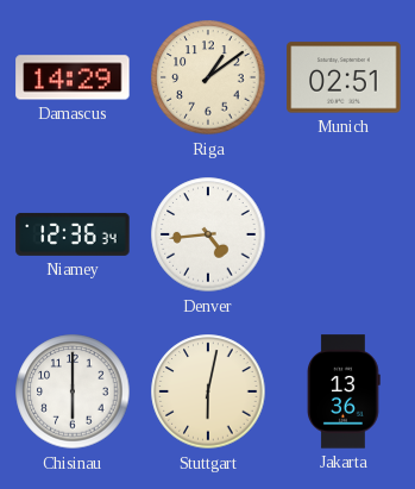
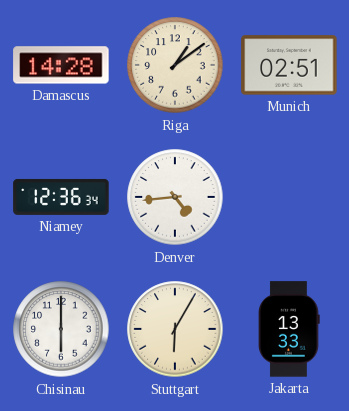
Damascus: 14:29 -> 14:28
Stuttgart: 6:02 -> 6:05
Jakarta: 13:36 -> 13:33
